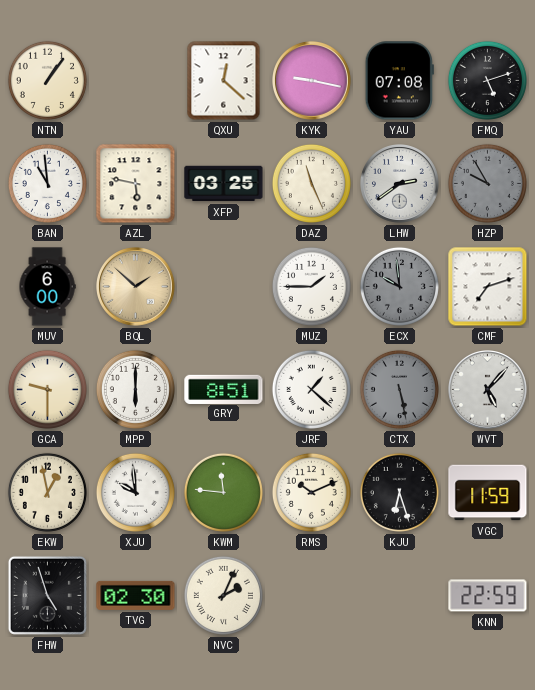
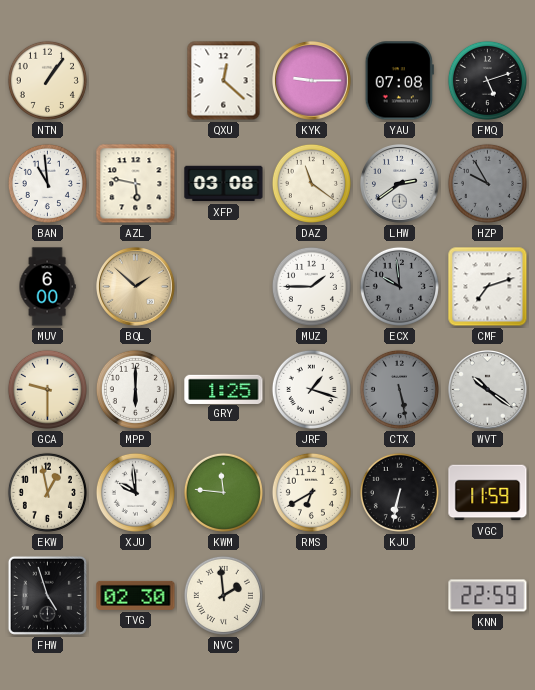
KYK: 9:17 -> 9:15
XFP: 03:25 -> 03:08
DAZ: 11:26 -> 11:21
GRY: 8:51 -> 1:25
JRF: 1:22 -> 1:18
WVT: 5:07 -> 10:21
RMS: 10:11 -> 6:40
KJU: 6:27 -> 6:32
NVC: 2:04 -> 1:59
